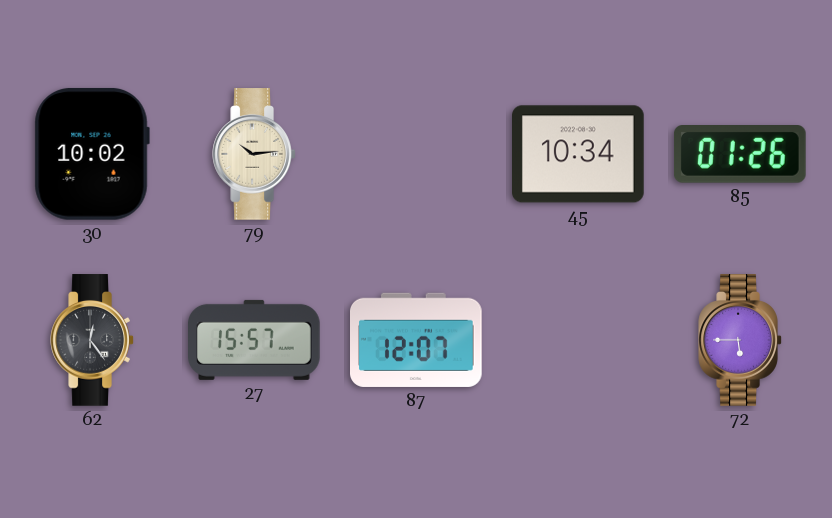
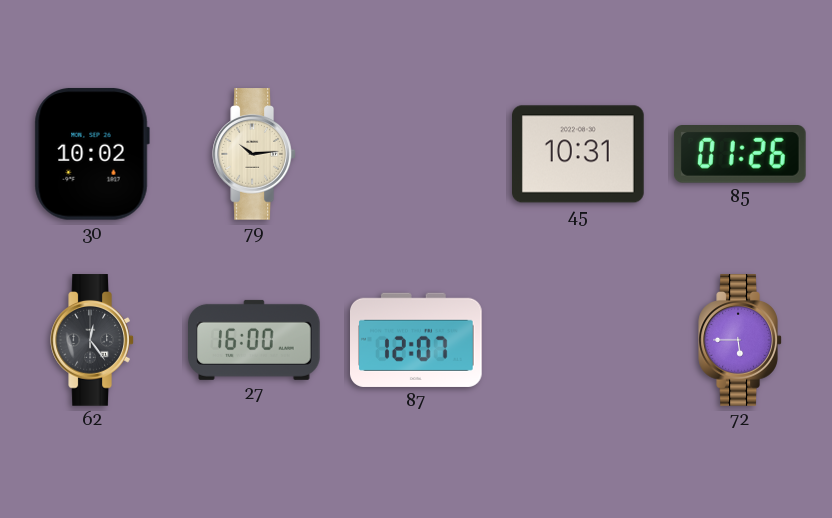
45: 10:34 -> 10:31
27: 15:57 -> 16:00
